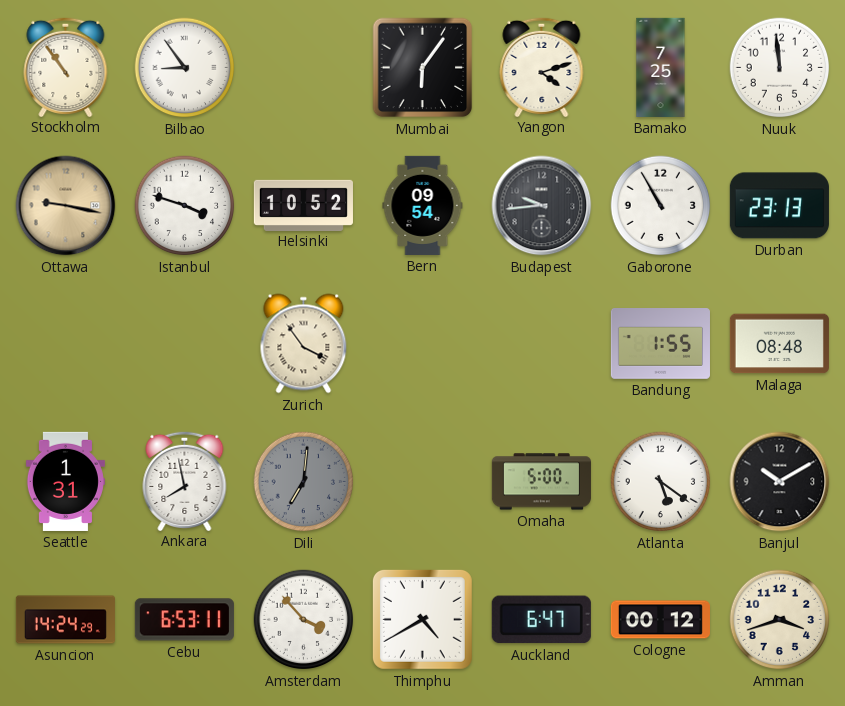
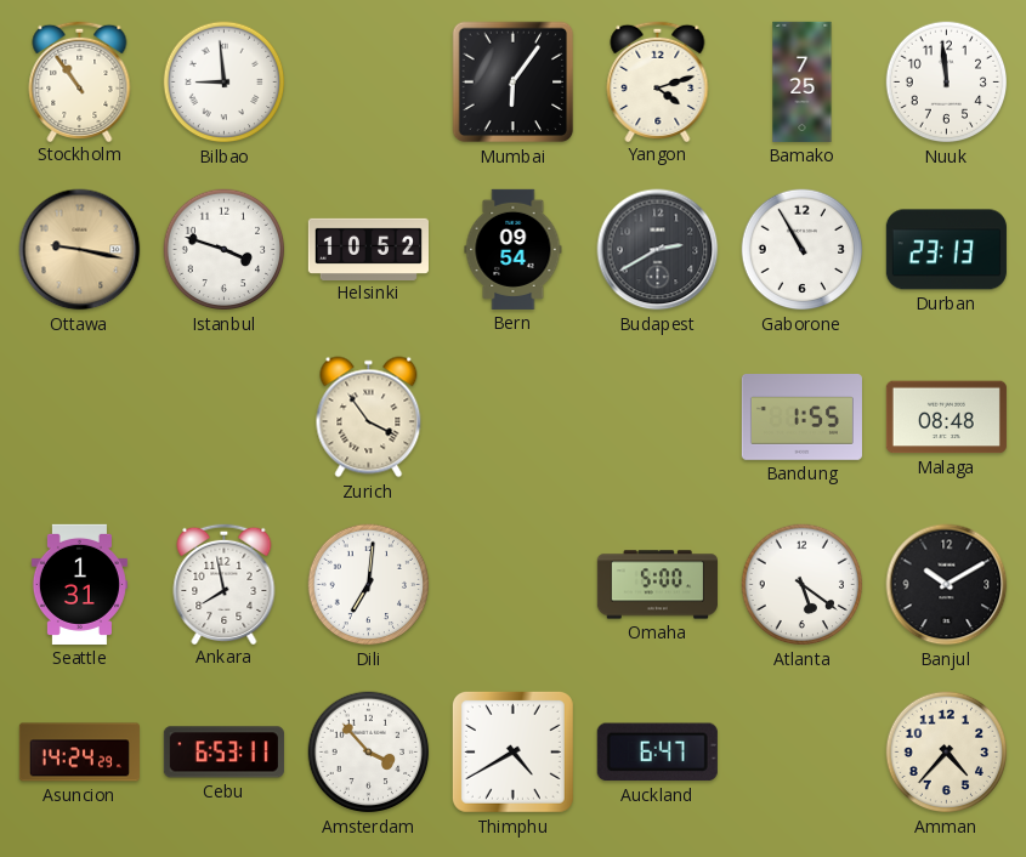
Bilbao: 8:54 -> 8:59
Budapest: 9:44 -> 2:40
Dili dial: grey -> white
Cologne: 00:12 -> none
Amman: 3:42 -> 4:37
